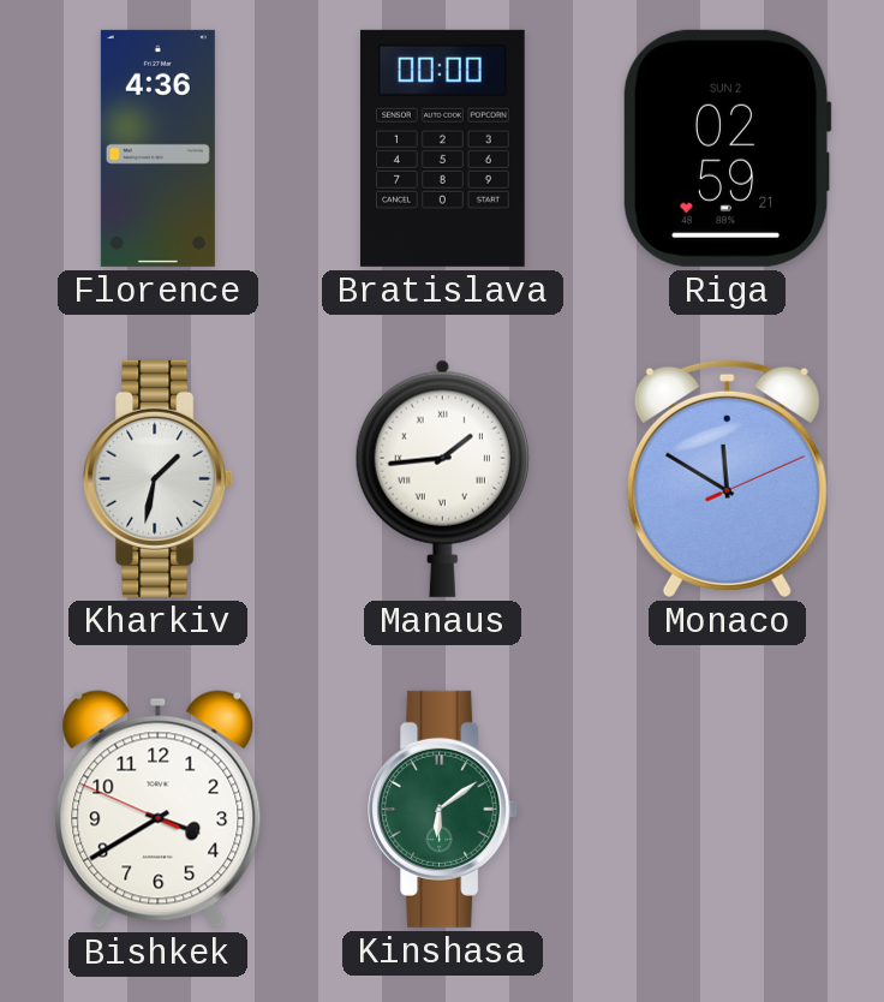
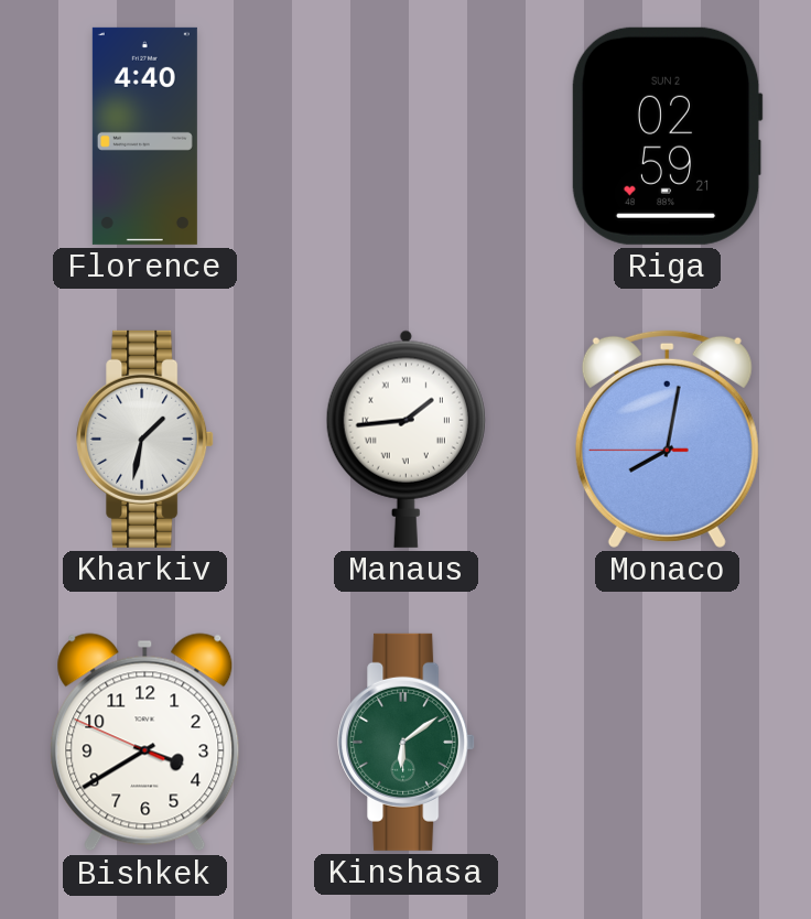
Florence: 4:36 -> 4:40
Bratislava: 00:00 -> none
Monaco: 11:50 -> 8:01
